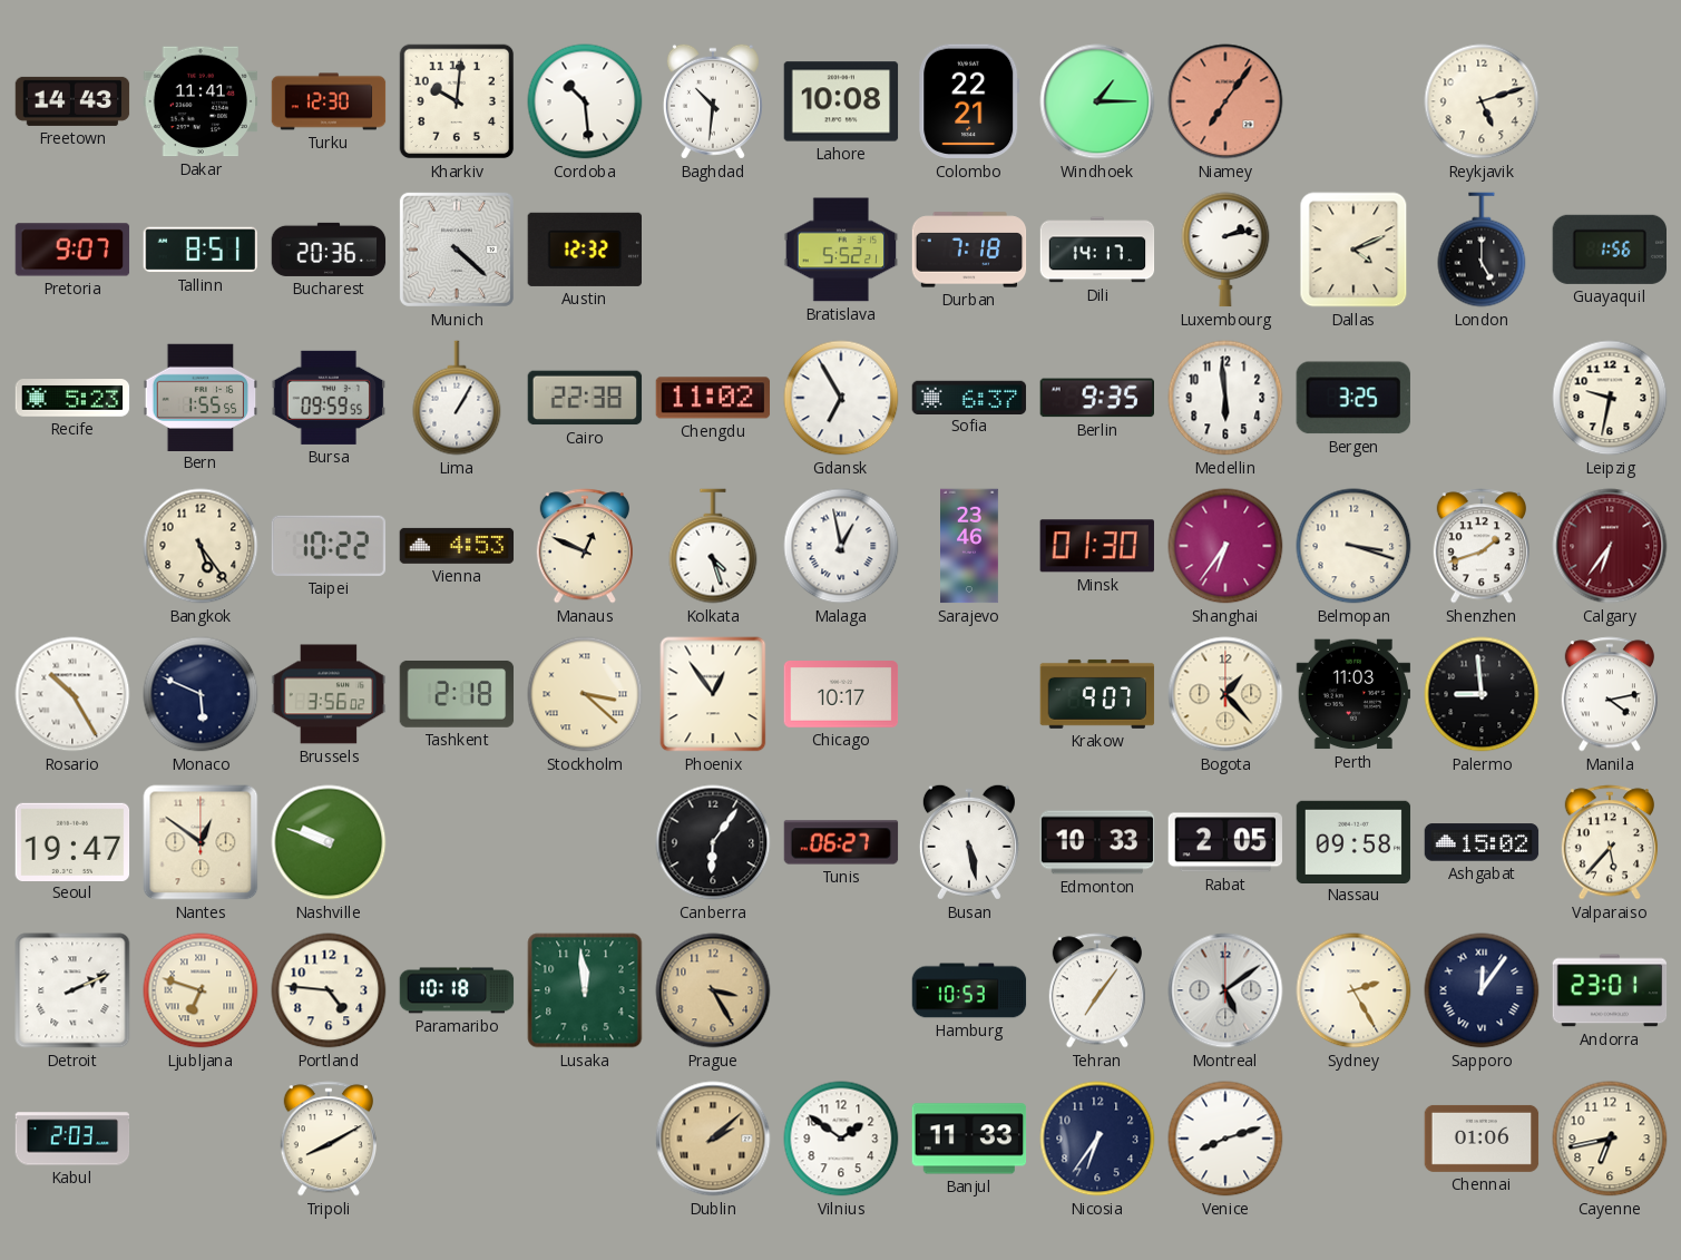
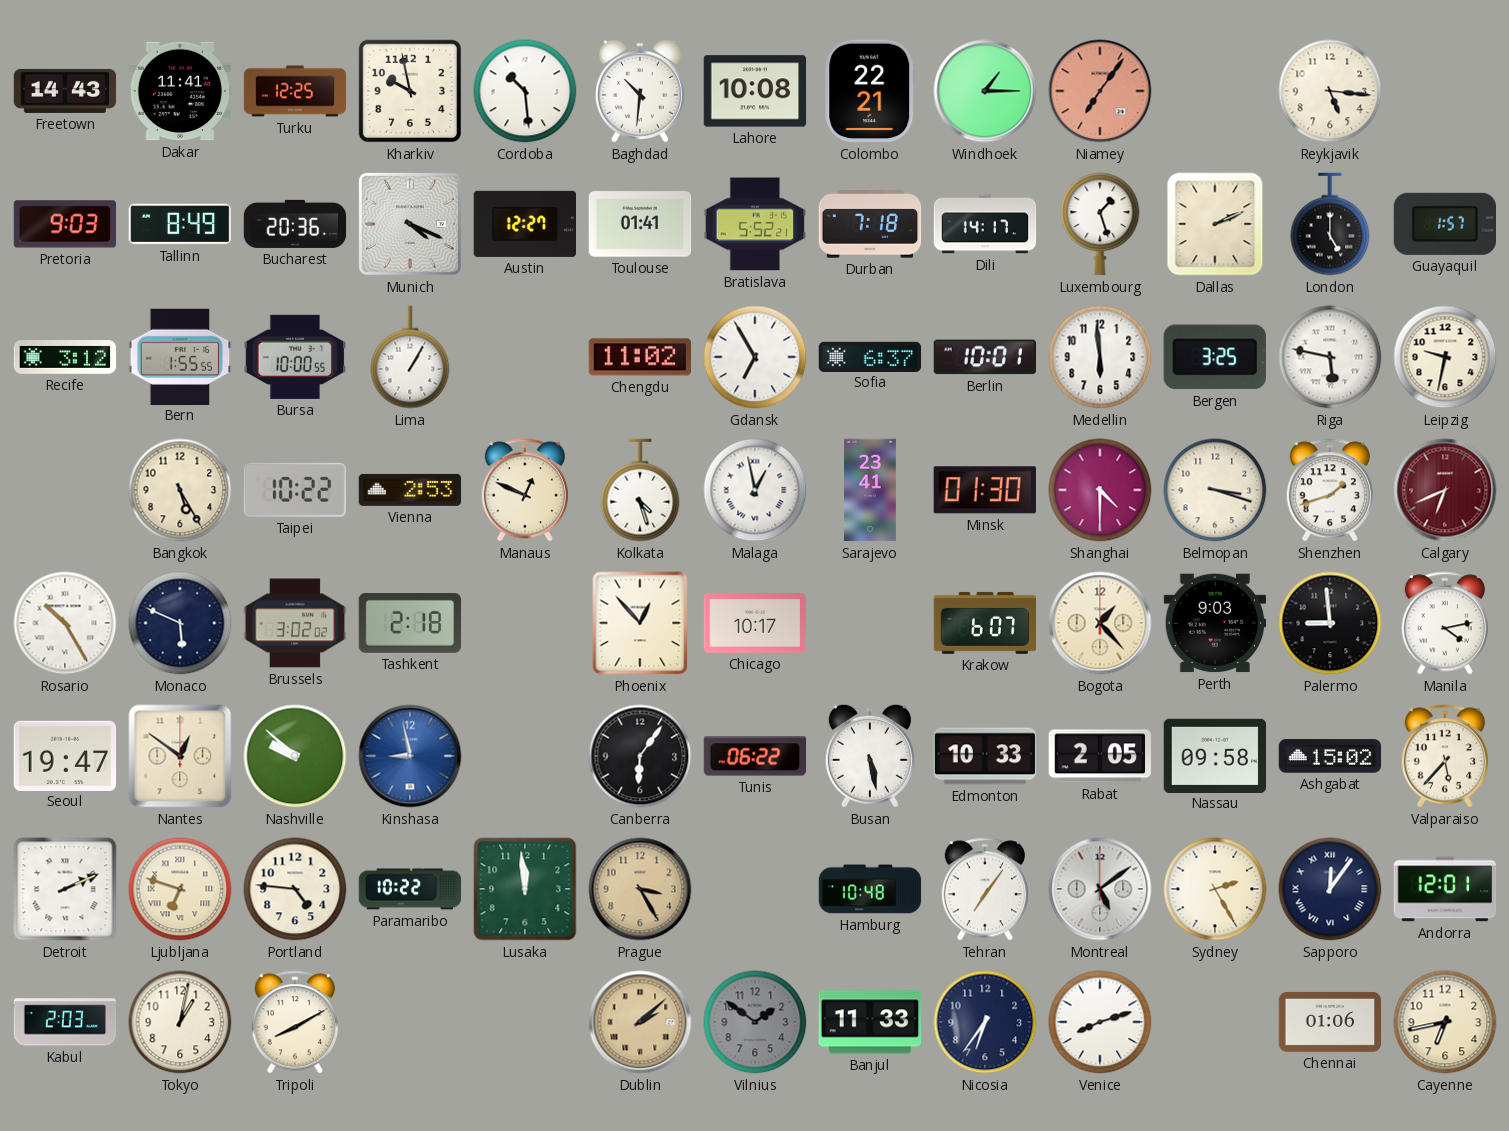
Turku: 12:30 -> 12:25
Kharkiv: 10:01 -> 9:58
Reykjavik: 5:12 -> 5:16
Pretoria: 9:07 -> 9:03
Tallinn: 8:51 -> 8:49
Munich: 4:22 -> 4:19
Austin: 12:32 -> 12:27
Toulouse: none -> 01:41
Luxembourg: 2:13 -> 1:27
Dallas: 4:11 -> 2:11
Guayaquil: 1:56 -> 1:57
Recife: 5:23 -> 3:12
Bursa: 09:59 -> 10:00
Cairo: 22:38 -> none
Berlin: 9:35 -> 10:01
Riga: none -> 5:47
Bangkok: 5:24 -> 5:25
Vienna: 4:53 -> 2:53
Sarajevo: 23:46 -> 23:41
Shanghai: 6:36 -> 4:30
Calgary: 6:36 -> 6:41
Brussels: 3:56 -> 3:02
Stockholm: 3:22 -> none
Phoenix: 12:54 -> 12:53
Krakow: 9:07 -> 6:07
Perth: 11:03 -> 9:03
Nashville: 9:48 -> 9:52
Kinshasa: none -> 8:58
Tunis: 06:27 -> 06:22
Paramaribo: 10:18 -> 10:22
Hamburg: 10:53 -> 10:48
Andorra: 23:01 -> 12:01
Tokyo: none -> 1:02
Vilnius dial: white -> grey
